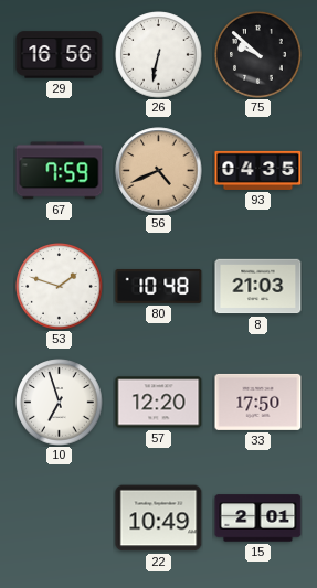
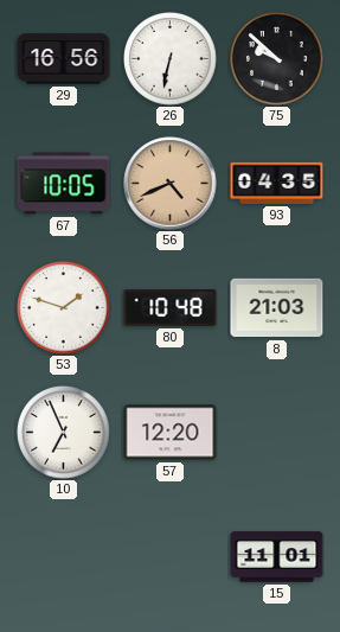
67: 7:59 -> 10:05
10: 6:57 -> 6:56
33: 17:50 -> none
22: 10:49 -> none
15: 2:01 -> 11:01
